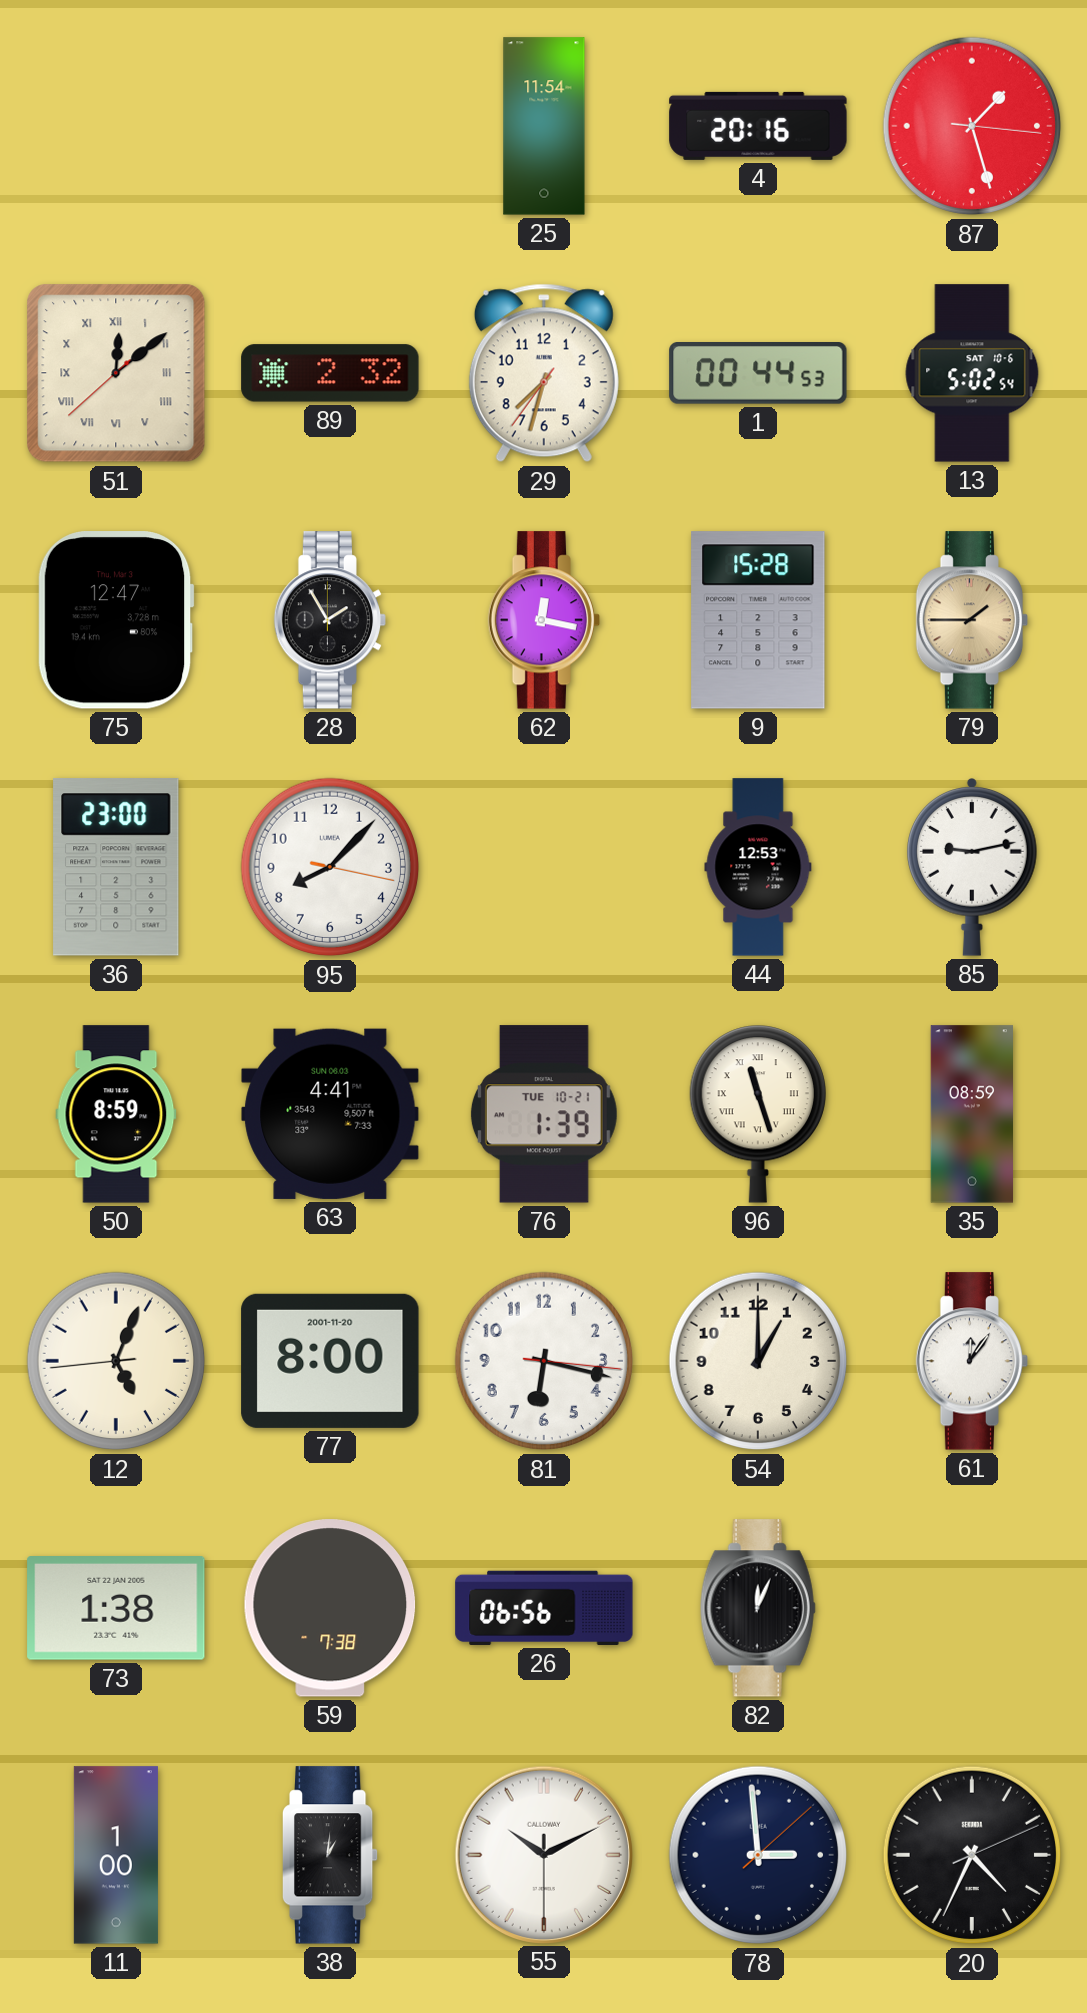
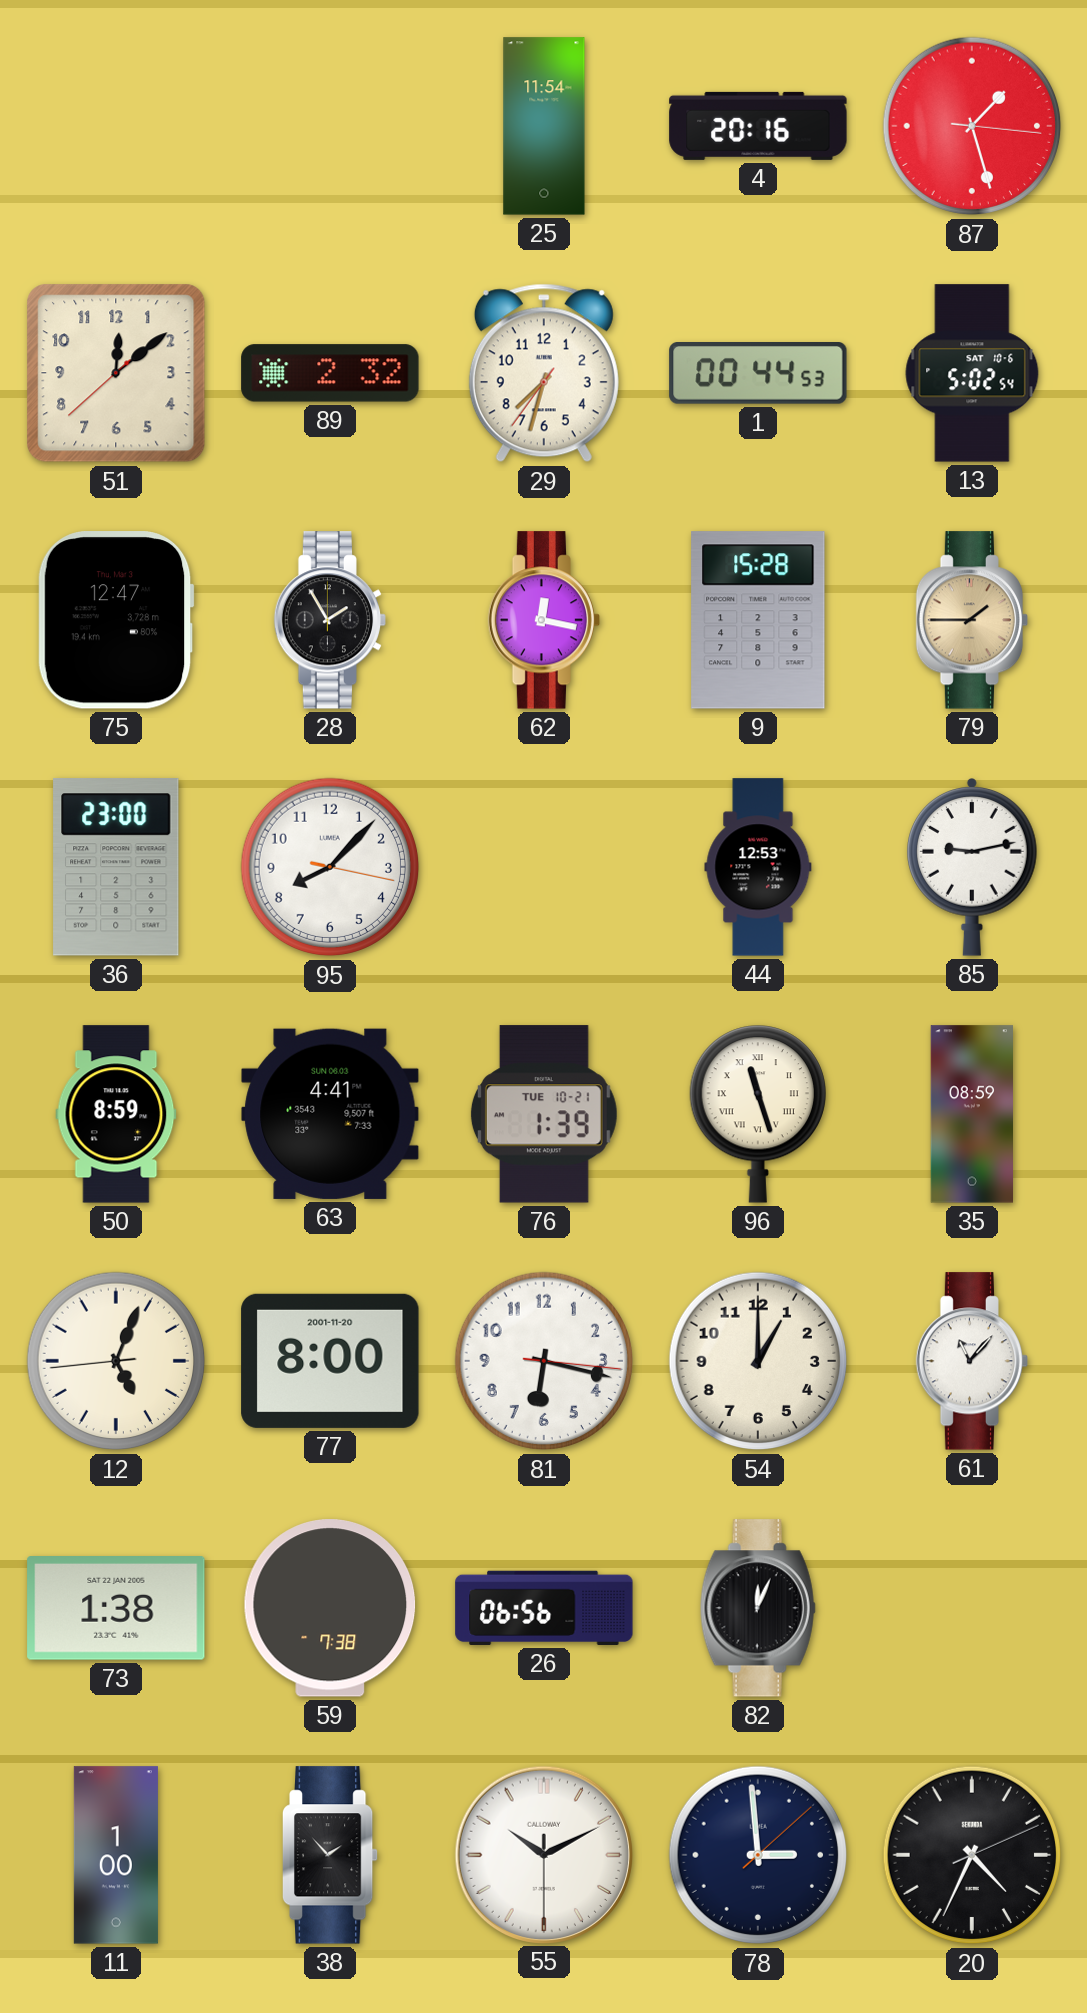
51 numerals: Roman -> Arabic
61: 12:06 -> 11:07
38: 1:01 -> 1:53
